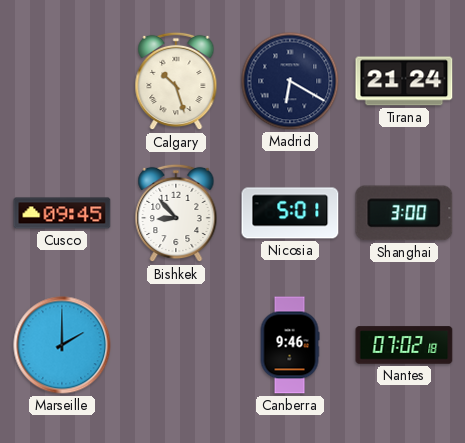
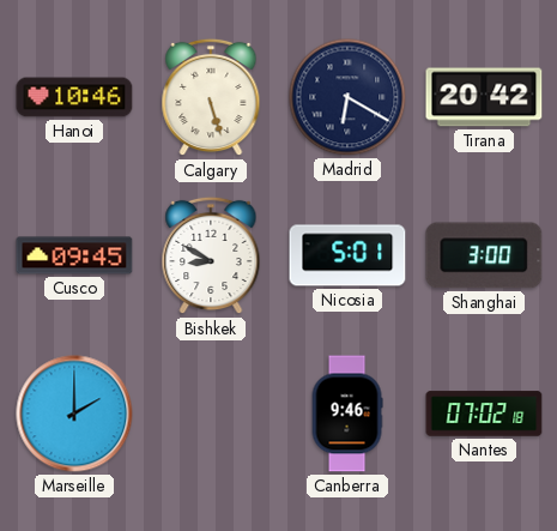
Hanoi: none -> 10:46
Calgary: 10:27 -> 5:27
Tirana: 21:24 -> 20:42
Bishkek: 8:53 -> 8:50
